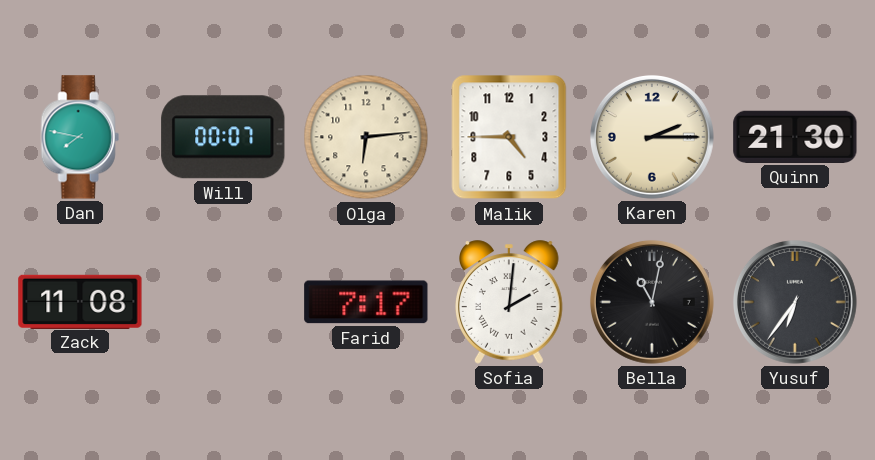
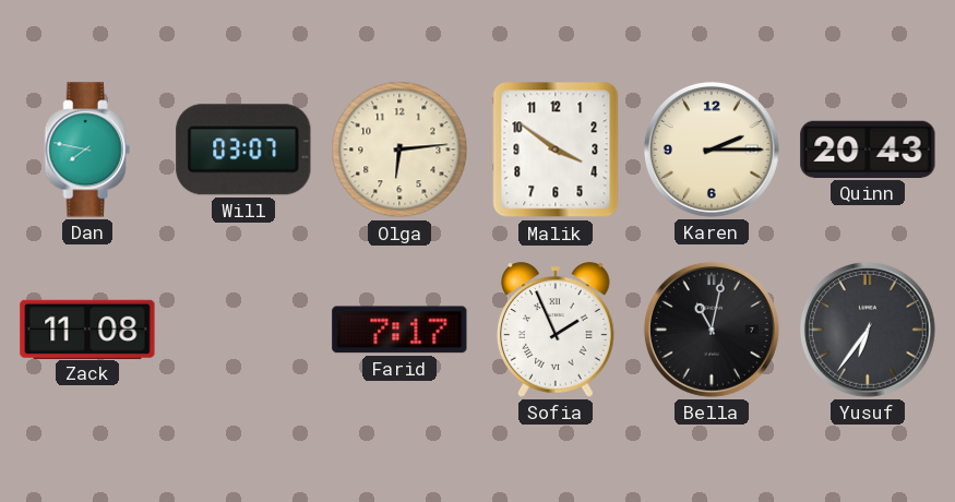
Will: 00:07 -> 03:07
Malik: 4:45 -> 3:51
Quinn: 21:30 -> 20:43
Sofia: 2:01 -> 1:56
